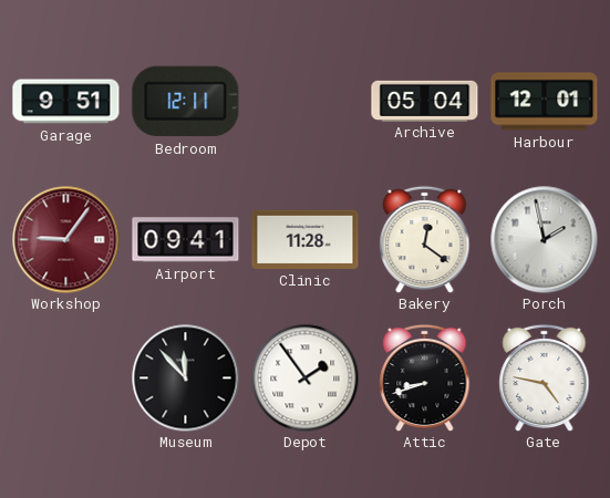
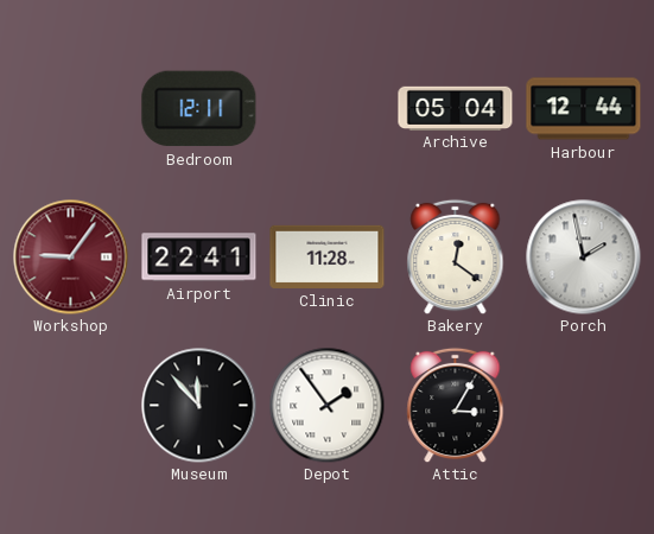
Garage: 9:51 -> none
Harbour: 12:01 -> 12:44
Airport: 09:41 -> 22:41
Attic: 8:42 -> 3:05
Gate: 4:47 -> none
